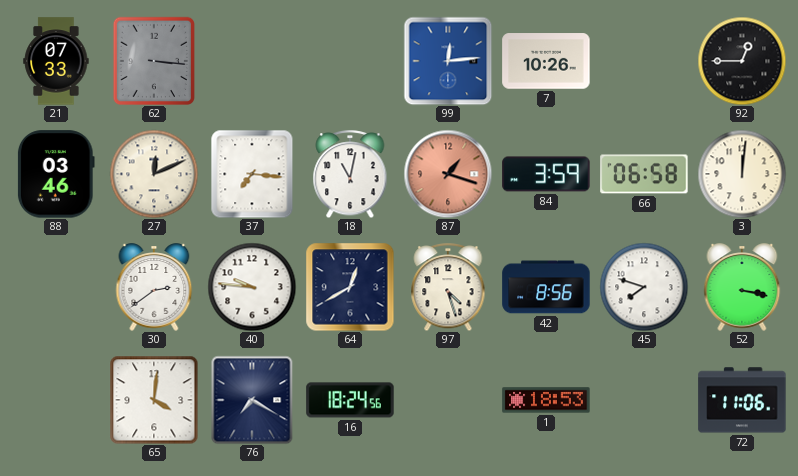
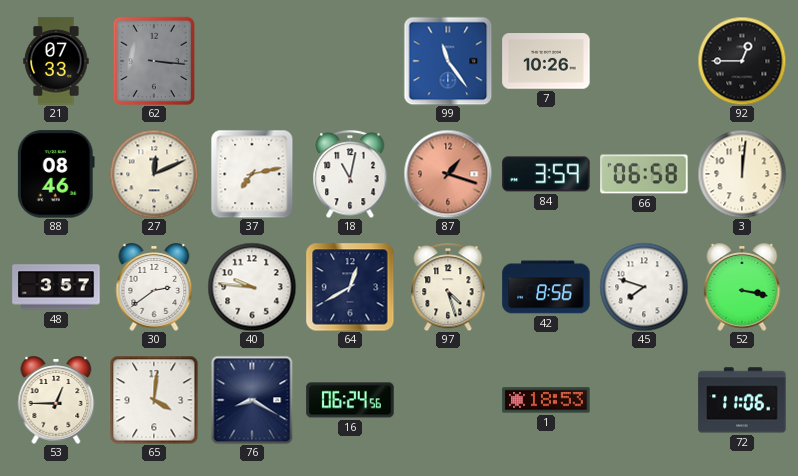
99: 12:14 -> 11:24
88: 03:46 -> 08:46
37: 7:16 -> 7:13
48: none -> 3:57
53: none -> 12:45
76: 7:20 -> 8:20
16: 18:24 -> 06:24
